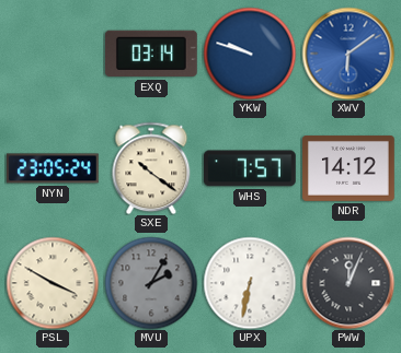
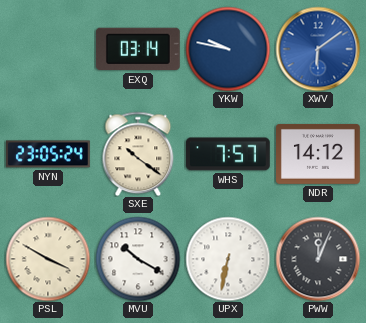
YKW: 9:48 -> 9:47
MVU: 2:05 -> 10:20
MVU dial: grey -> white
